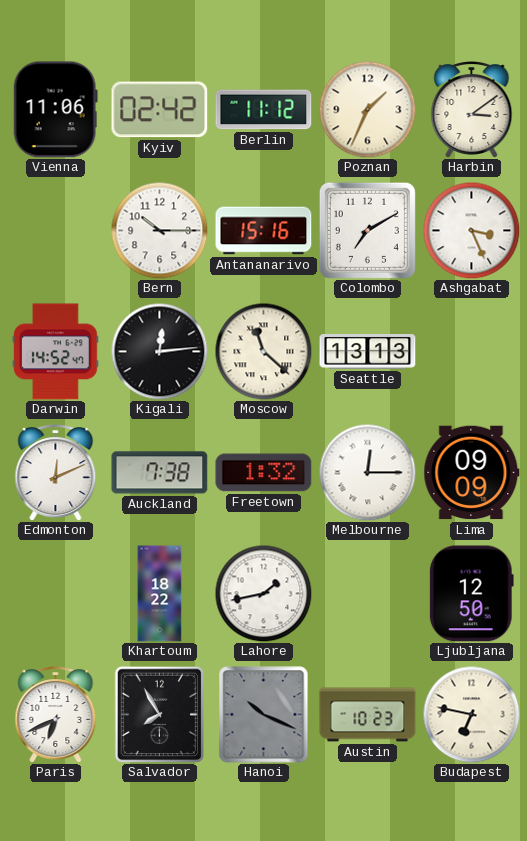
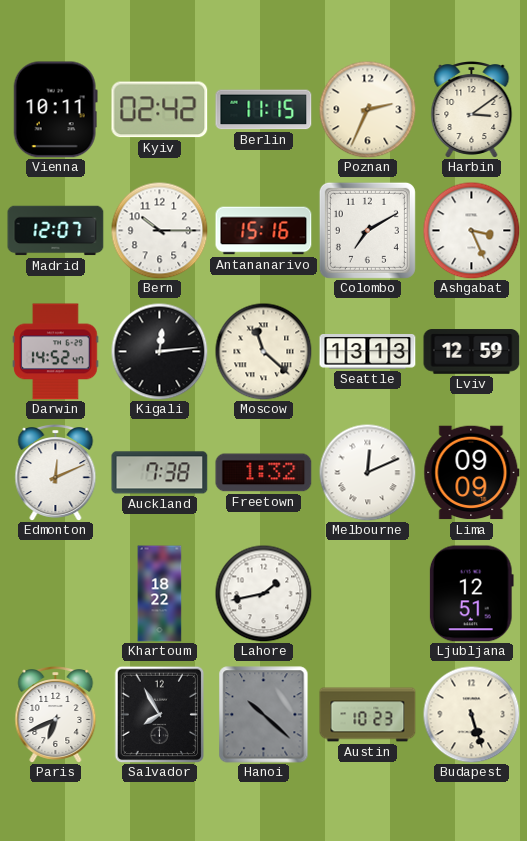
Vienna: 11:06 -> 10:11
Berlin: 11:12 -> 11:15
Poznan: 1:34 -> 2:34
Madrid: none -> 12:07
Lviv: none -> 12:59
Melbourne: 12:15 -> 12:11
Ljubljana: 12:50 -> 12:51
Hanoi: 10:19 -> 10:22
Budapest: 6:47 -> 5:27
